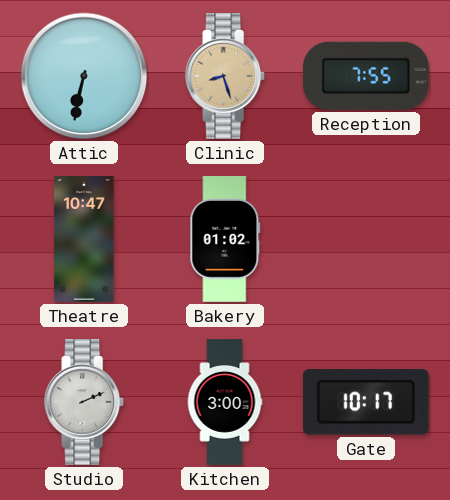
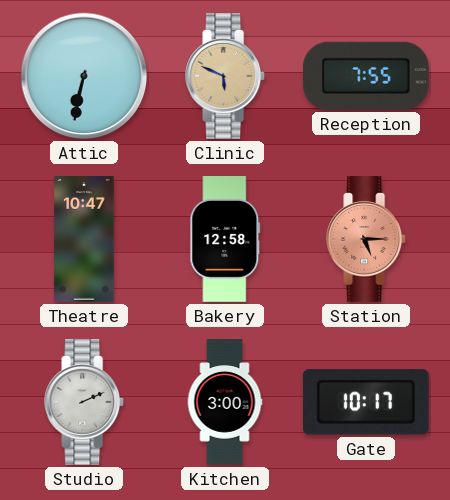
Clinic: 8:27 -> 5:49
Bakery: 01:02 -> 12:58
Station: none -> 5:15
